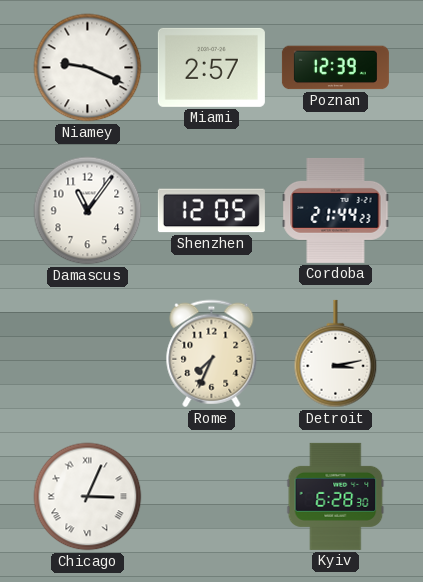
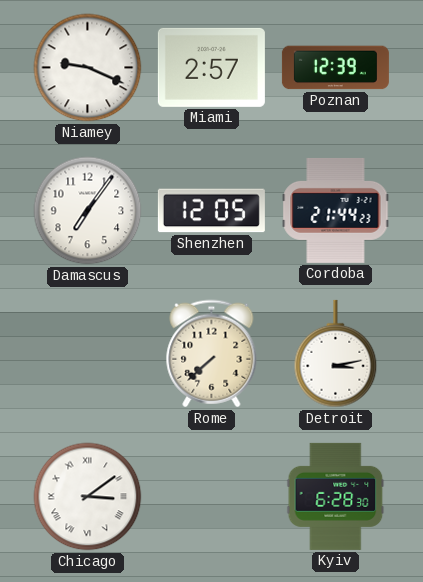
Damascus: 11:06 -> 7:06
Rome: 7:34 -> 7:38
Chicago: 3:04 -> 3:09
